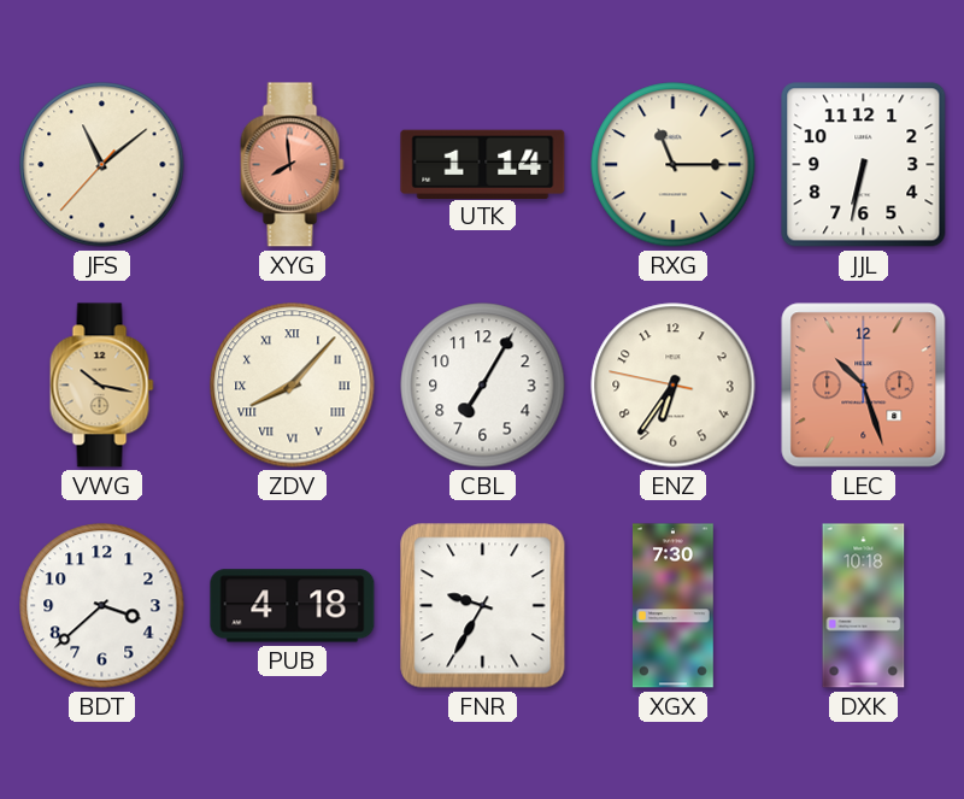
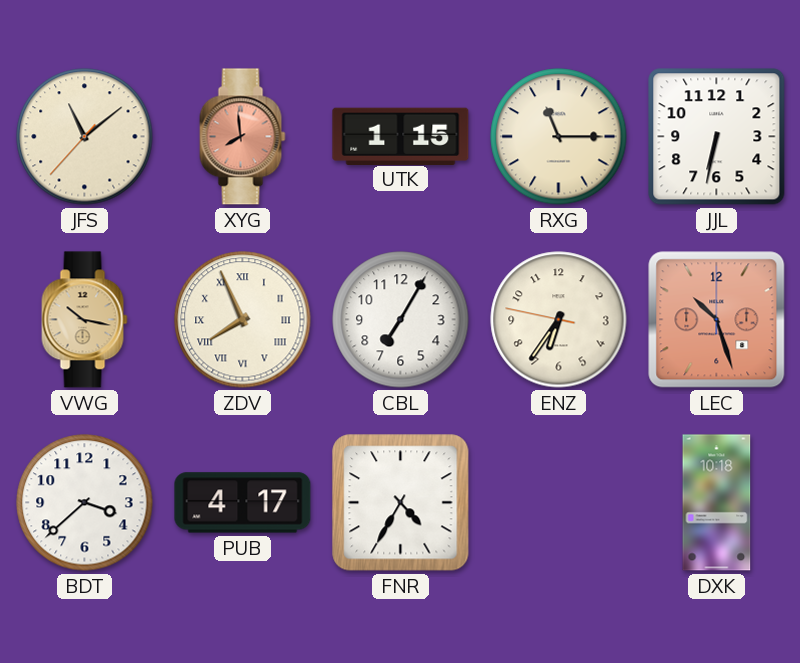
UTK: 1:14 -> 1:15
ZDV: 8:07 -> 7:56
PUB: 4:18 -> 4:17
FNR: 9:35 -> 4:35
XGX: 7:30 -> none
